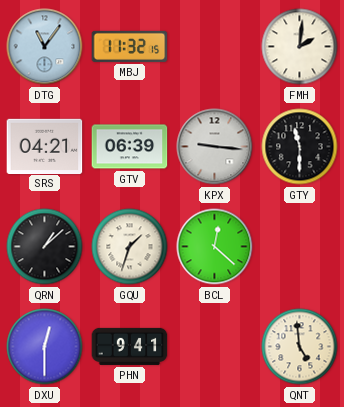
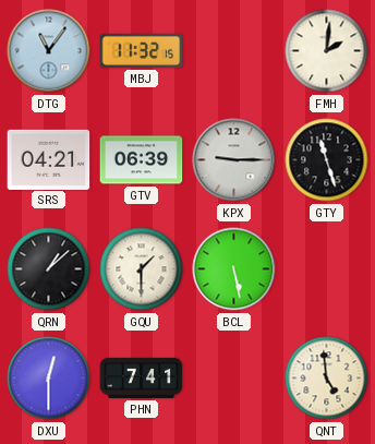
KPX: 9:16 -> 9:15
GTY: 11:30 -> 11:27
GQU: 1:33 -> 1:30
BCL: 12:22 -> 5:28
PHN: 9:41 -> 7:41
